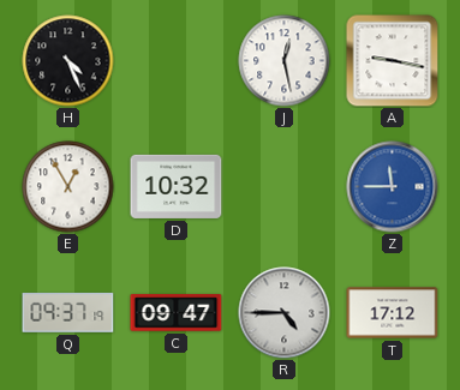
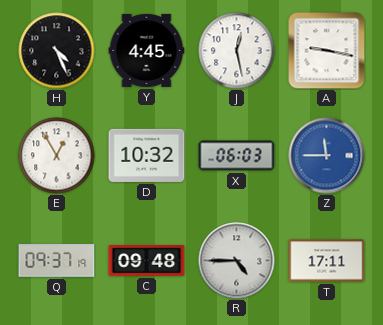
Y: none -> 4:45
X: none -> 06:03
C: 09:47 -> 09:48
T: 17:12 -> 17:11
